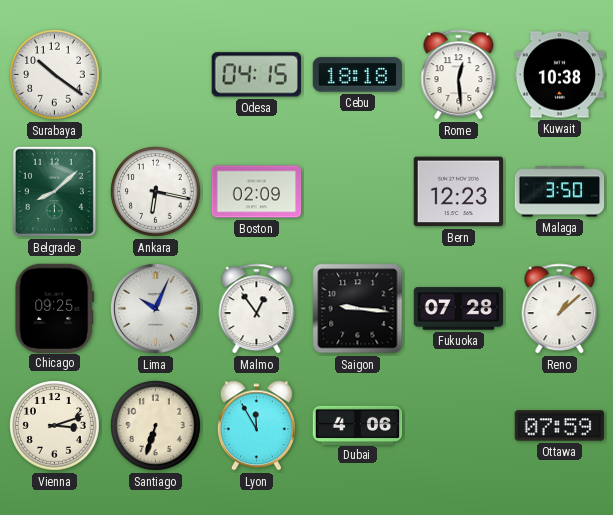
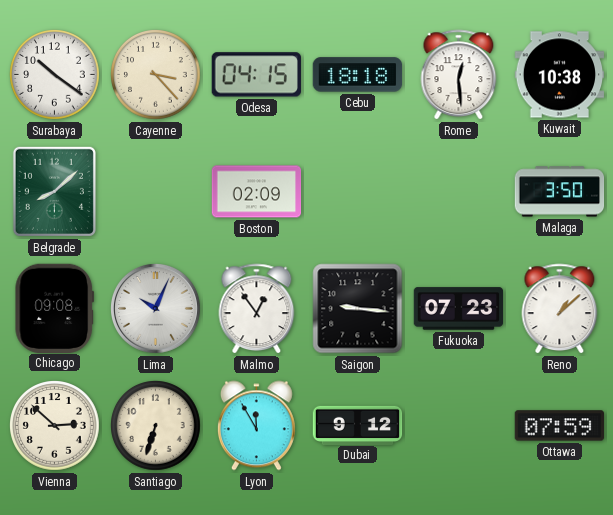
Cayenne: none -> 3:23
Ankara: 6:17 -> none
Bern: 12:23 -> none
Chicago: 09:25 -> 09:08
Fukuoka: 07:28 -> 07:23
Vienna: 3:12 -> 2:52
Dubai: 4:06 -> 9:12
